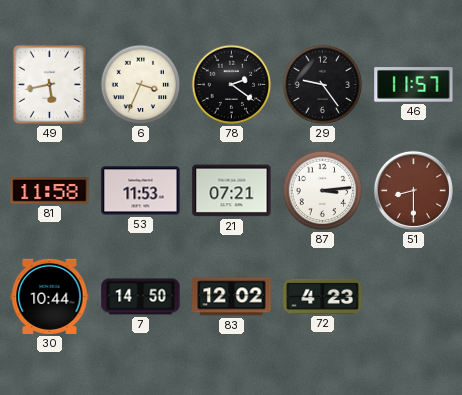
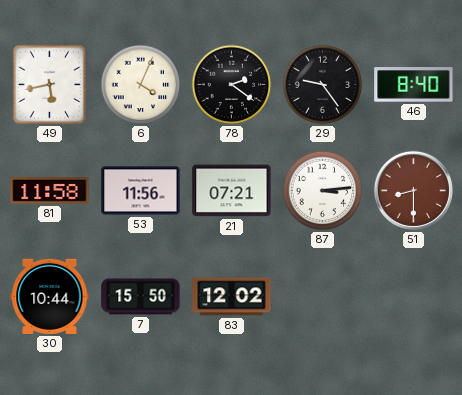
6: 3:34 -> 4:04
46: 11:57 -> 8:40
53: 11:53 -> 11:56
7: 14:50 -> 15:50
72: 4:23 -> none
